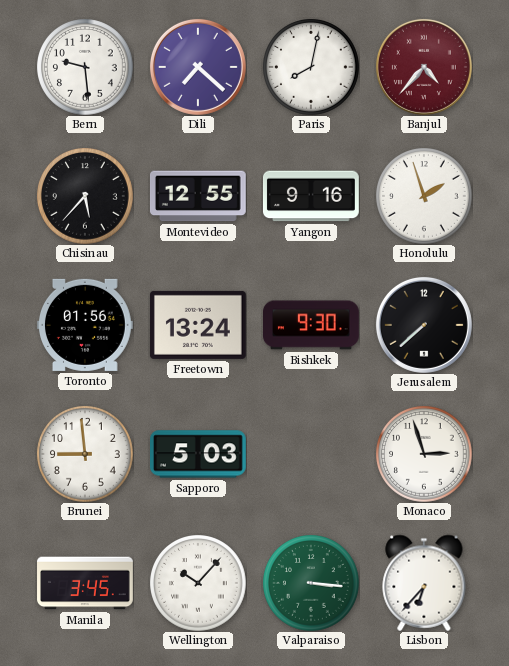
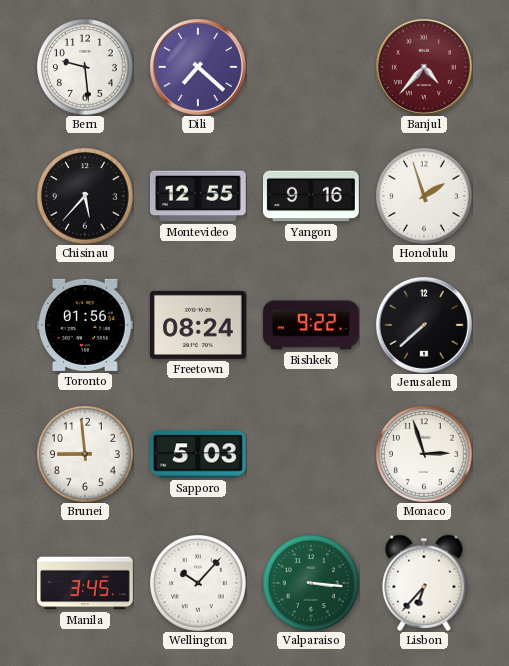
Paris: 8:02 -> none
Freetown: 13:24 -> 08:24
Bishkek: 9:30 -> 9:22
